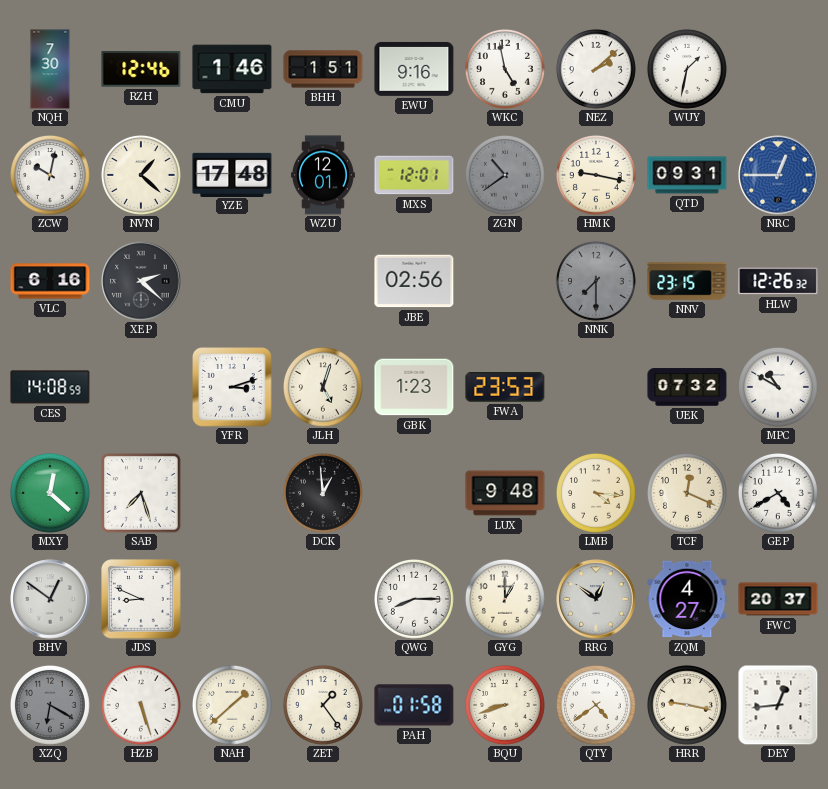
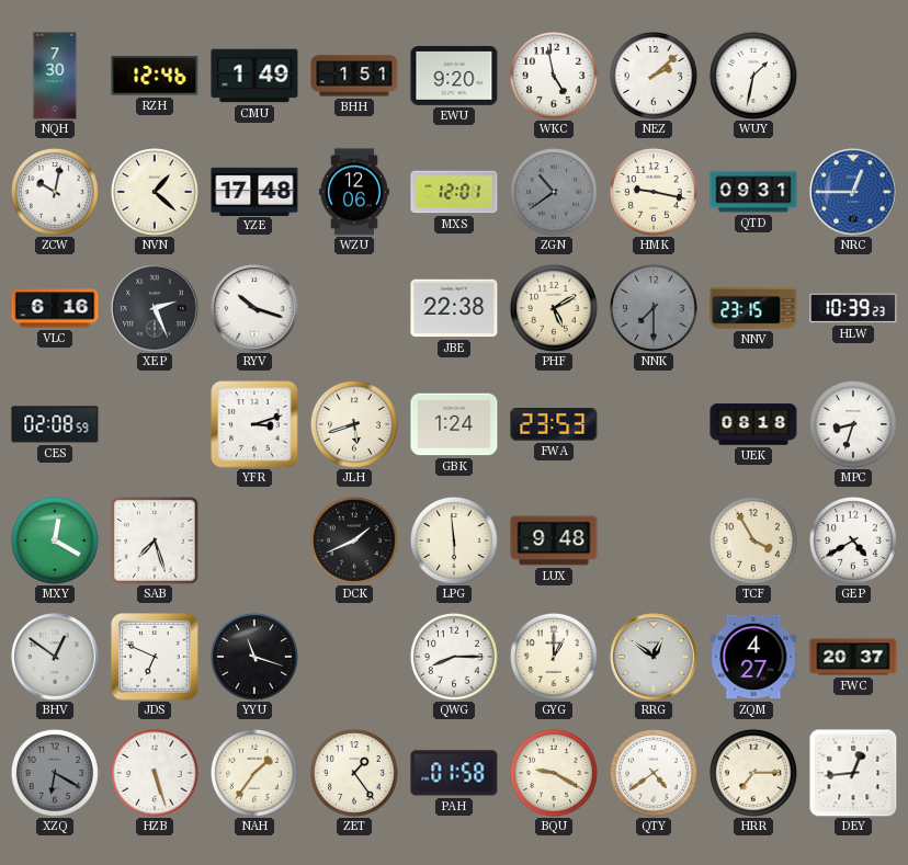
CMU: 1:46 -> 1:49
EWU: 9:16 -> 9:20
WZU: 12:01 -> 12:06
XEP: 2:22 -> 2:26
RYV: none -> 10:18
JBE: 02:56 -> 22:38
PHF: none -> 5:10
HLW: 12:26 -> 10:39
CES: 14:08 -> 02:08
JLH: 5:03 -> 5:42
GBK: 1:23 -> 1:24
UEK: 07:32 -> 08:18
MPC: 10:50 -> 8:33
MXY: 12:22 -> 12:20
DCK: 12:59 -> 1:41
LPG: none -> 5:59
LMB: 4:16 -> none
TCF: 12:19 -> 3:55
JDS: 8:49 -> 6:49
YYU: none -> 11:18
NAH: 1:38 -> 1:36
BQU: 8:42 -> 9:20
HRR: 9:17 -> 7:15
